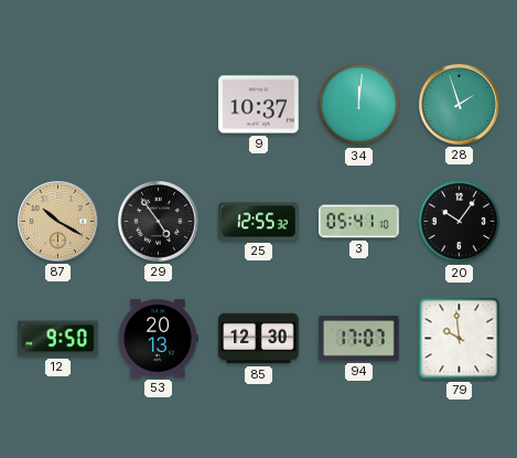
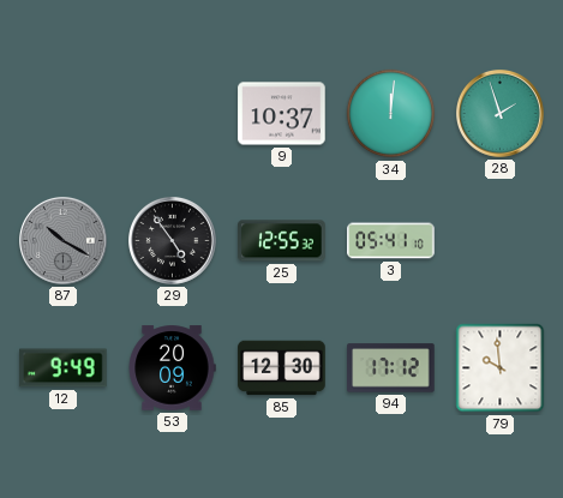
87 dial: champagne -> grey
20: 10:06 -> none
12: 9:50 -> 9:49
53: 20:13 -> 20:09
94: 17:07 -> 17:12
